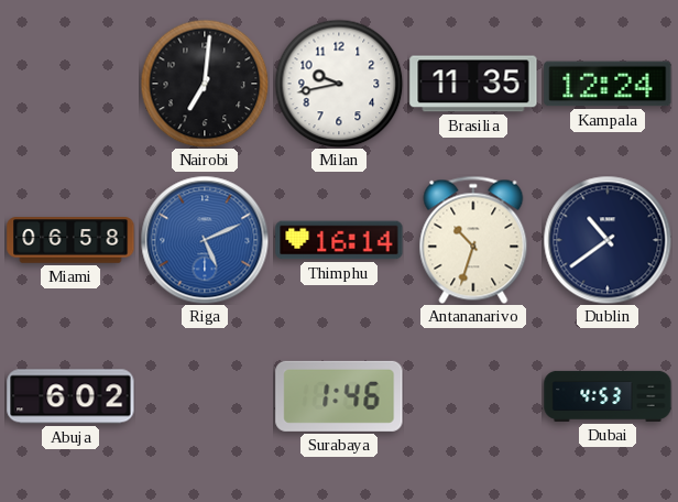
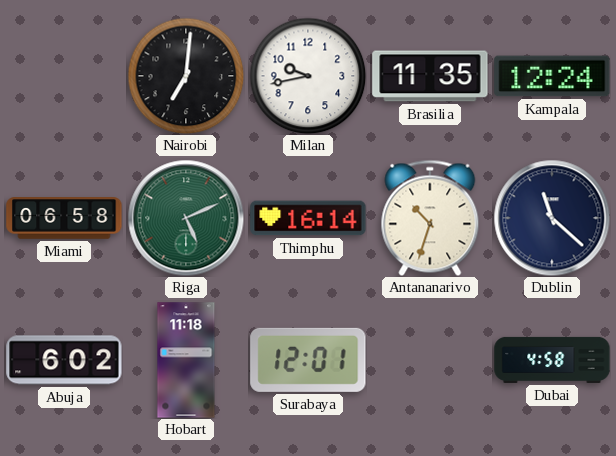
Riga dial: blue -> green
Dublin: 10:39 -> 11:22
Hobart: none -> 11:18
Surabaya: 1:46 -> 12:01
Dubai: 4:53 -> 4:58
